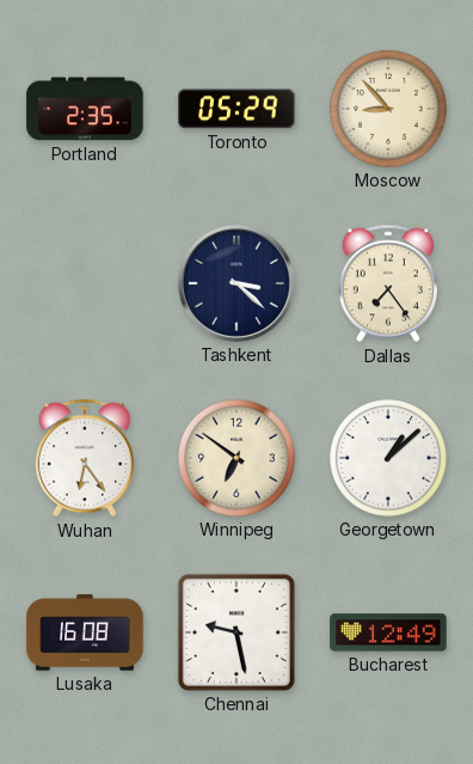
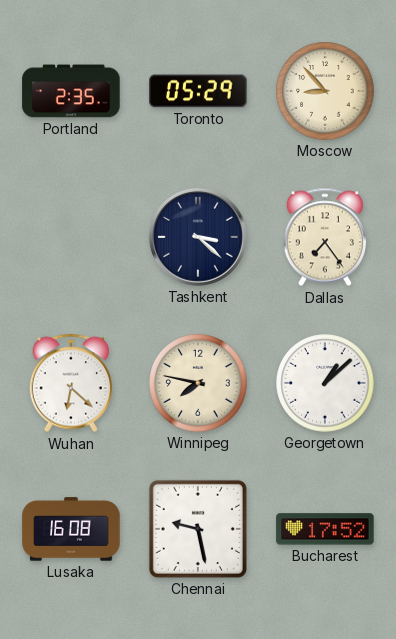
Wuhan: 6:24 -> 6:22
Winnipeg: 6:51 -> 7:47
Bucharest: 12:49 -> 17:52
